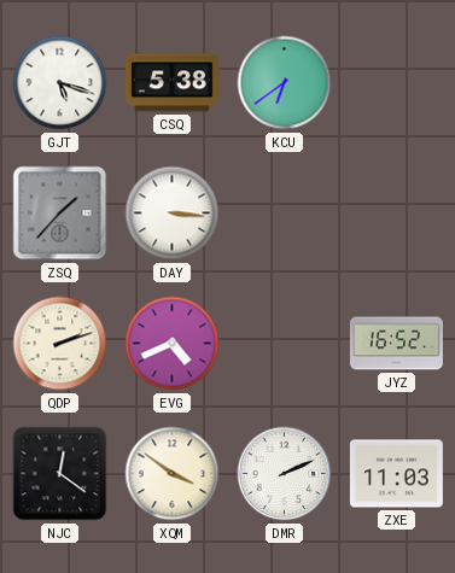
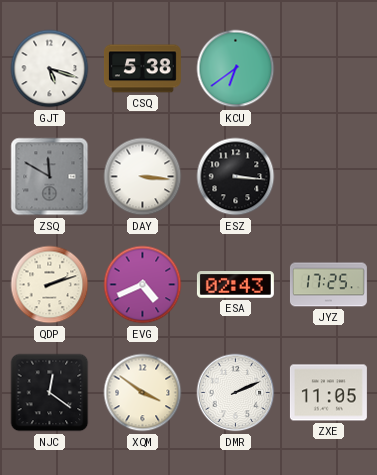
ZSQ: 1:37 -> 11:50
ESZ: none -> 3:16
ESA: none -> 02:43
JYZ: 16:52 -> 17:25
ZXE: 11:03 -> 11:05
